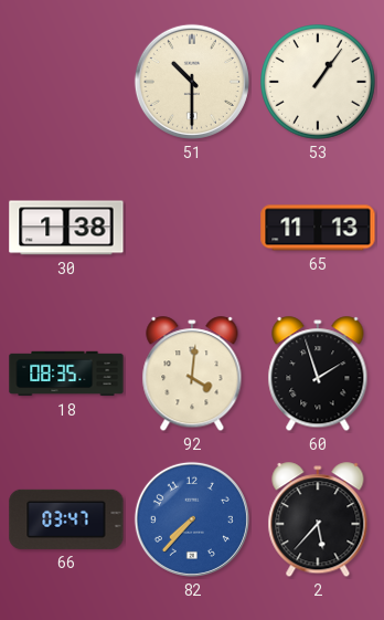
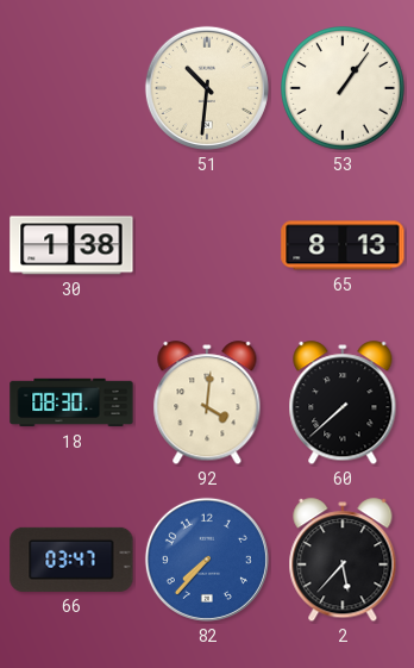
51: 10:30 -> 10:31
65: 11:13 -> 8:13
18: 08:35 -> 08:30
60: 1:57 -> 7:38
